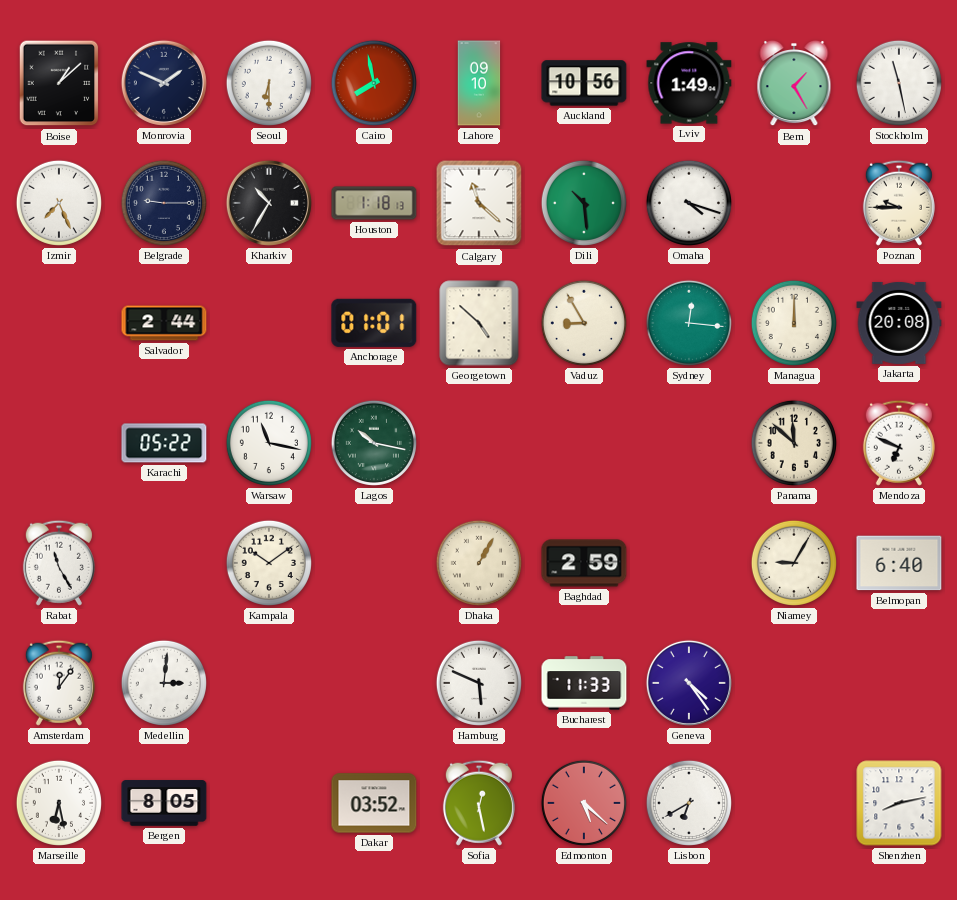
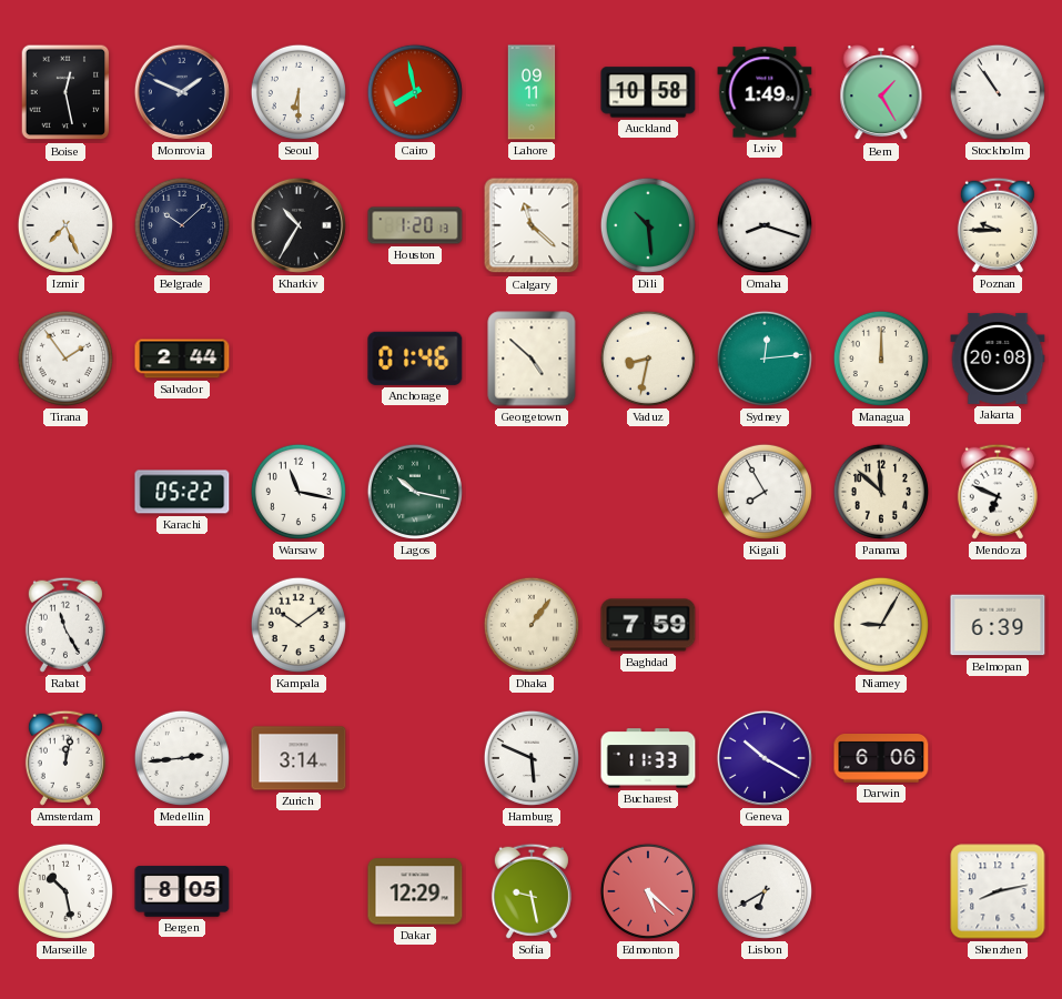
Boise: 1:08 -> 12:28
Lahore: 09:10 -> 09:11
Auckland: 10:56 -> 10:58
Stockholm: 11:28 -> 10:54
Belgrade: 9:15 -> 10:08
Houston: 1:18 -> 1:20
Omaha: 4:18 -> 8:18
Tirana: none -> 1:54
Anchorage: 01:01 -> 01:46
Vaduz: 8:55 -> 8:32
Sydney: 12:16 -> 12:14
Kigali: none -> 7:55
Dhaka: 1:05 -> 1:06
Baghdad: 2:59 -> 7:59
Belmopan: 6:40 -> 6:39
Amsterdam: 12:06 -> 12:02
Medellin: 3:01 -> 2:44
Zurich: none -> 3:14
Geneva: 4:24 -> 10:20
Darwin: none -> 6:06
Marseille: 6:28 -> 10:28
Dakar: 03:52 -> 12:29
Sofia: 12:28 -> 9:28
